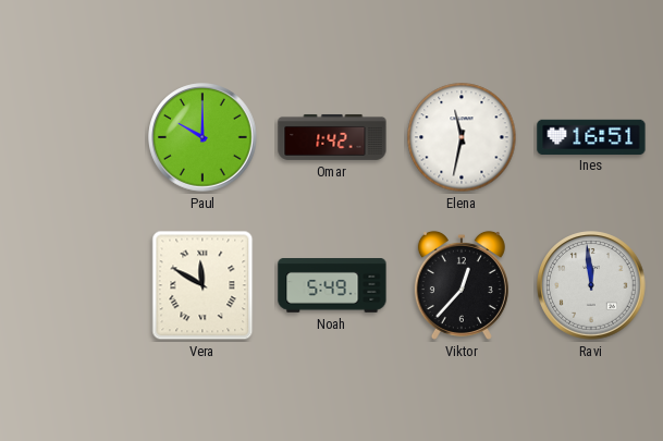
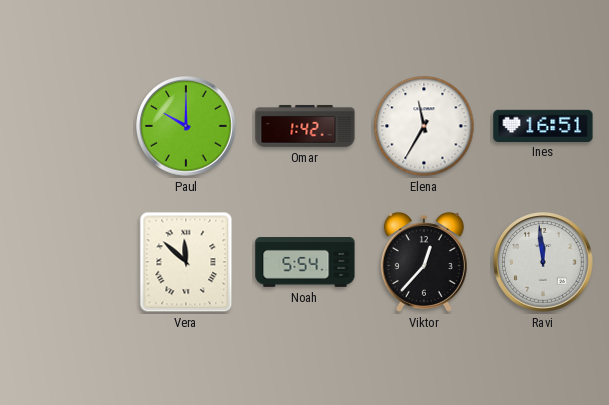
Elena: 11:32 -> 11:35
Vera: 11:50 -> 11:52
Noah: 5:49 -> 5:54
